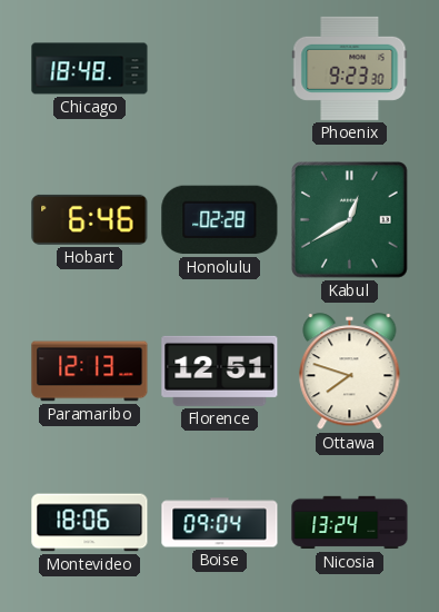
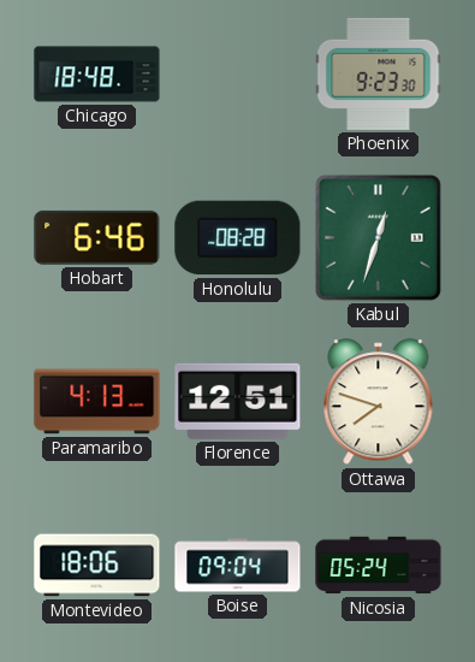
Honolulu: 02:28 -> 08:28
Kabul: 12:40 -> 12:33
Paramaribo: 12:13 -> 4:13
Nicosia: 13:24 -> 05:24
